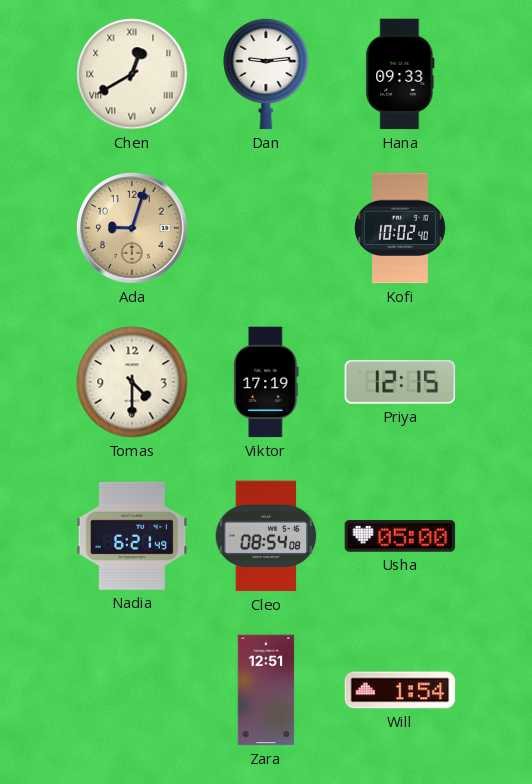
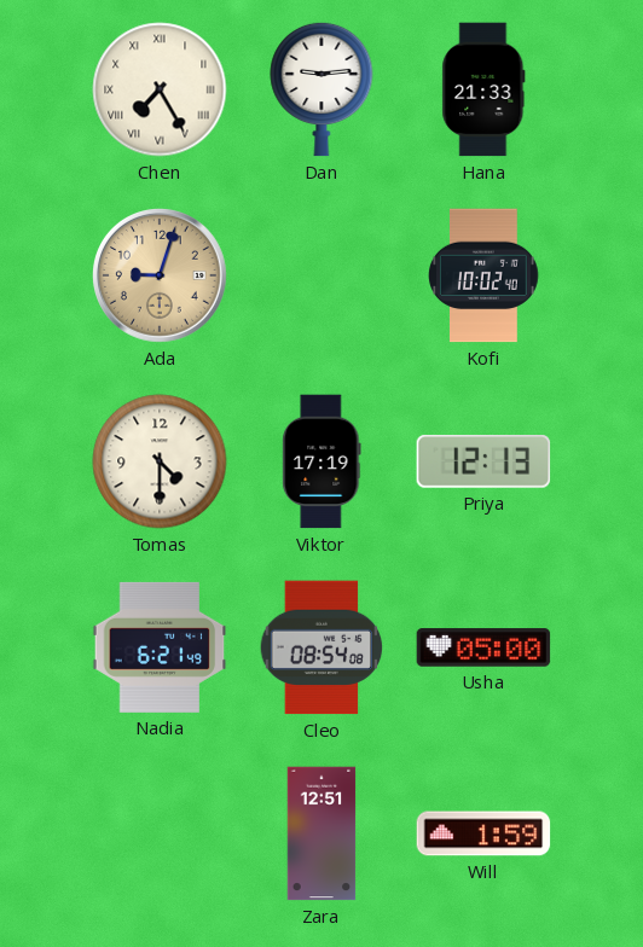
Chen: 12:40 -> 7:25
Hana: 09:33 -> 21:33
Priya: 12:15 -> 12:13
Will: 1:54 -> 1:59
